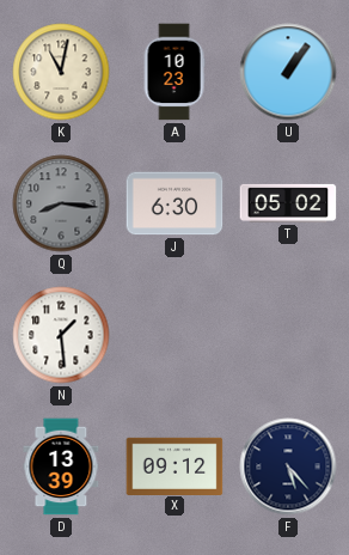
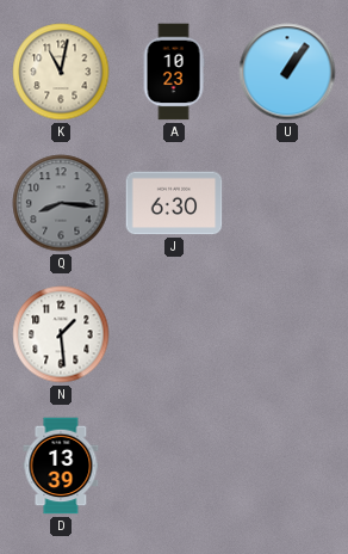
T: 05:02 -> none
X: 09:12 -> none
F: 5:23 -> none
